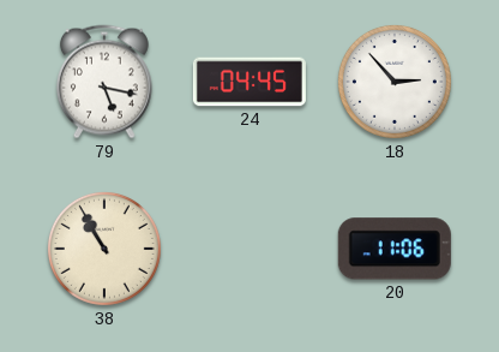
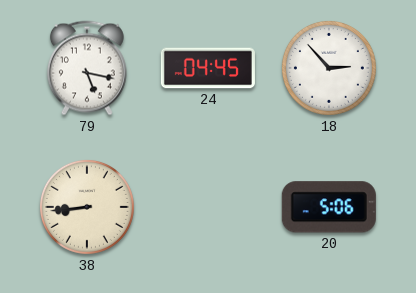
38: 10:55 -> 8:44
20: 11:06 -> 5:06
